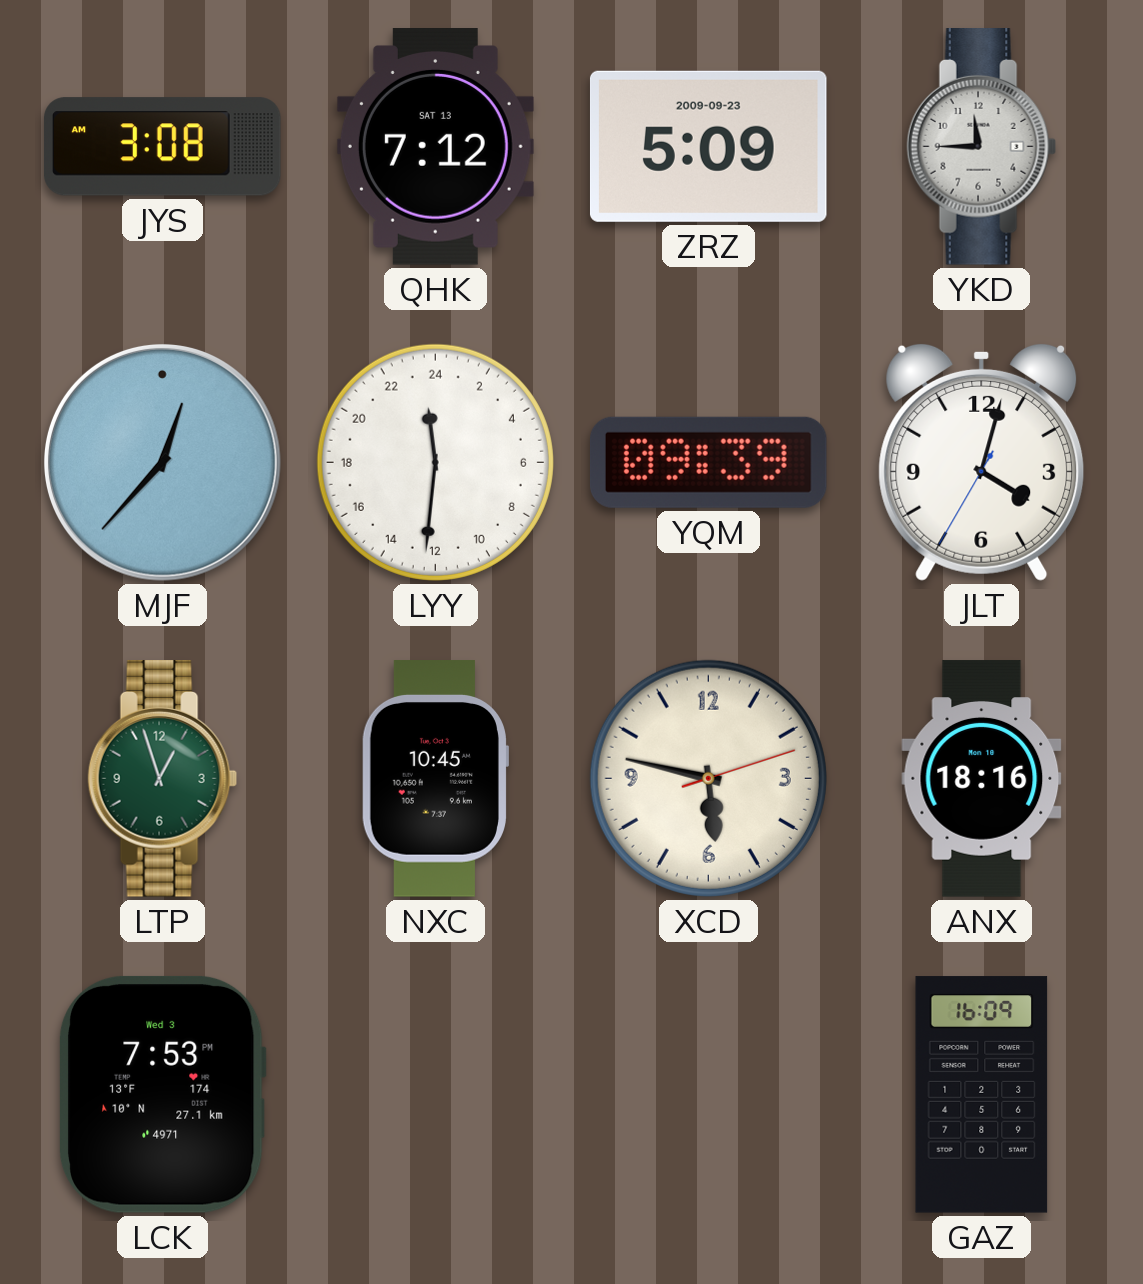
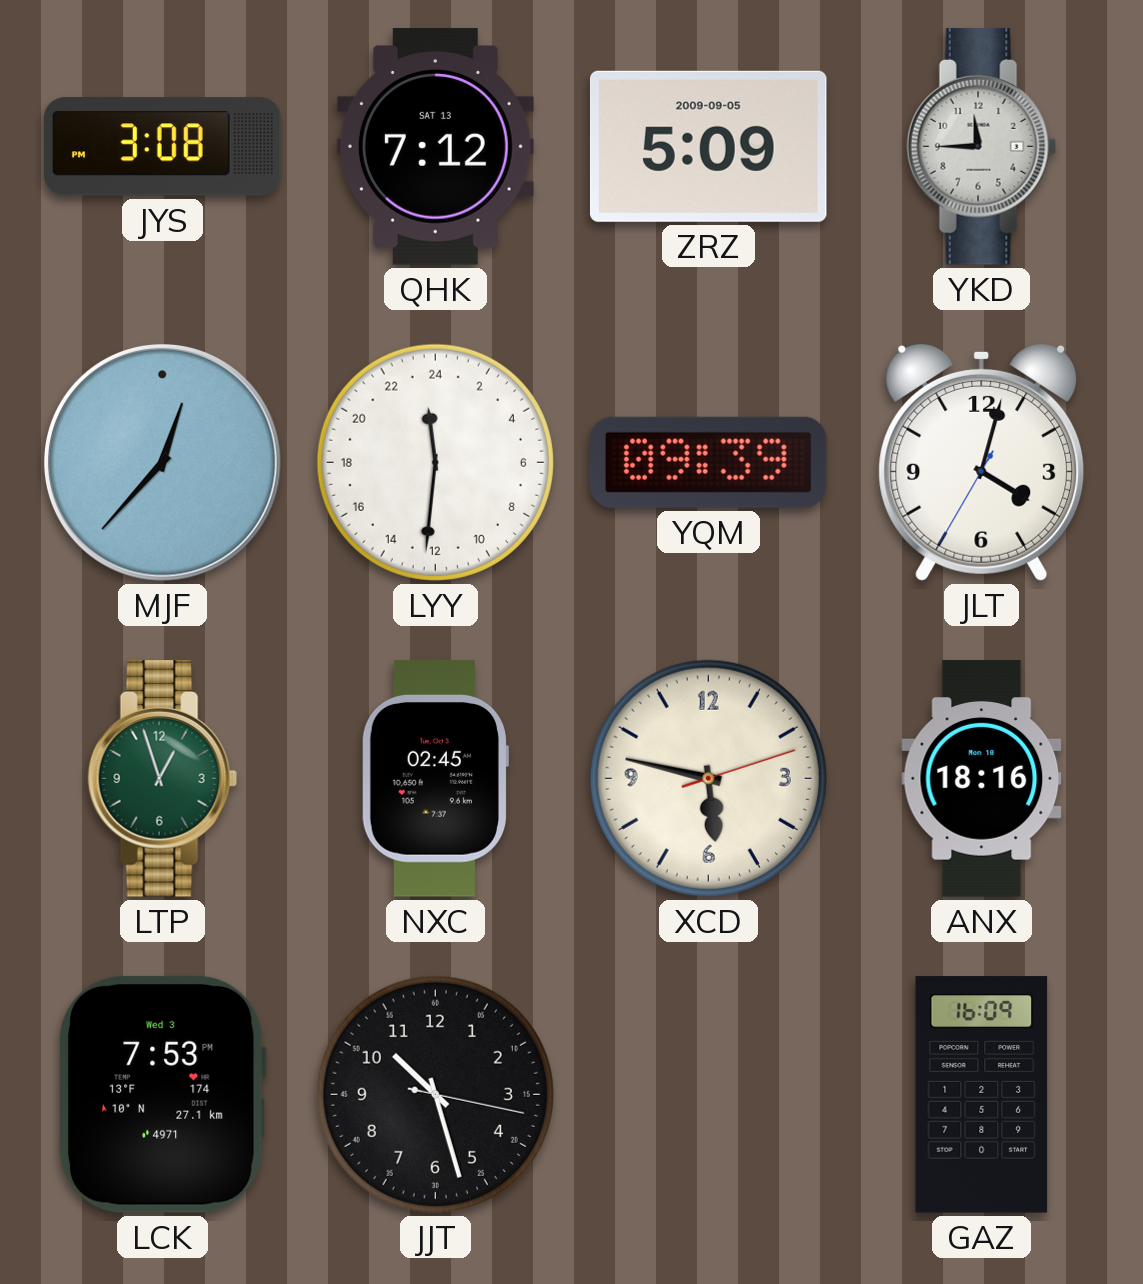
JYS: 3:08 AM -> 3:08 PM
ZRZ date: 2009-09-23 -> 2009-09-05
NXC: 10:45 -> 02:45
JJT: none -> 10:27
